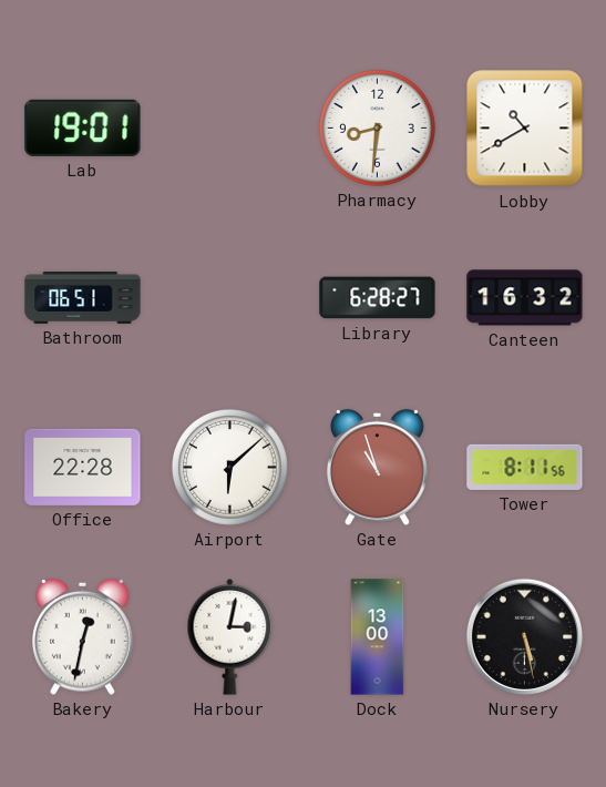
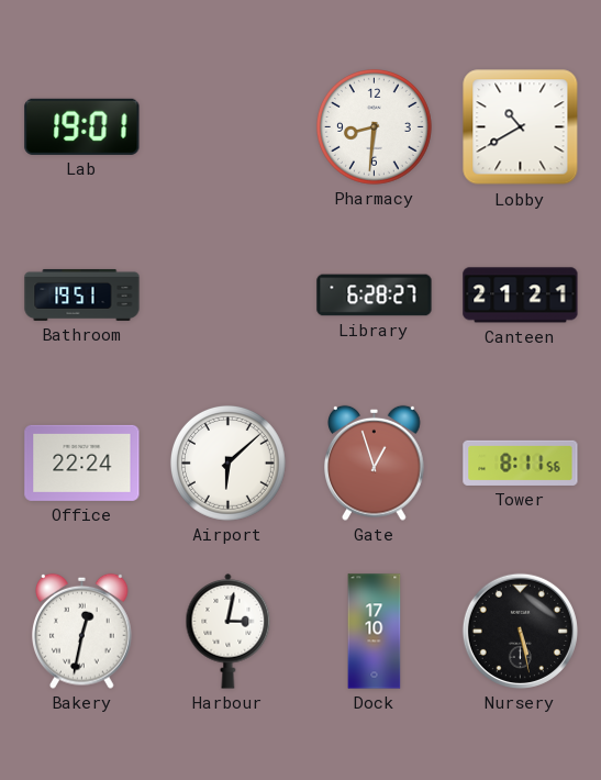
Bathroom: 06:51 -> 19:51
Canteen: 16:32 -> 21:21
Office: 22:28 -> 22:24
Gate: 10:57 -> 12:57
Dock: 13:00 -> 17:10
